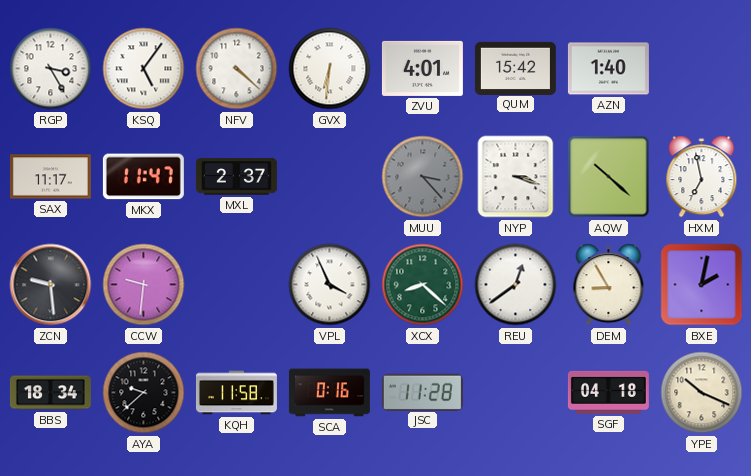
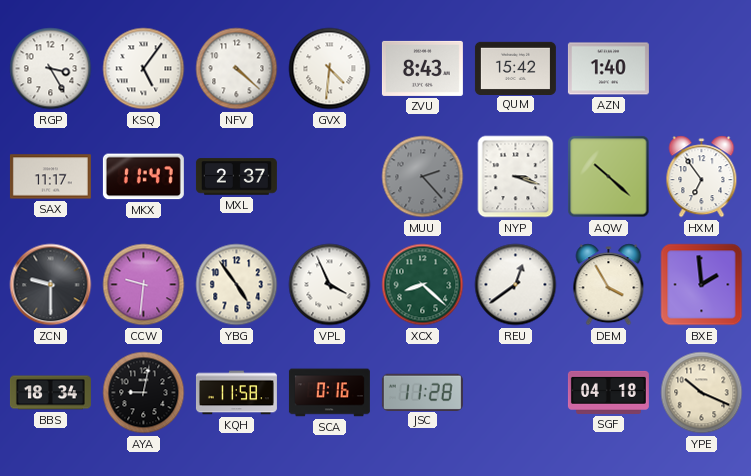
GVX: 6:31 -> 4:31
ZVU: 4:01 -> 8:43
MUU: 3:23 -> 2:23
HXM: 6:58 -> 6:54
ZCN: 9:29 -> 9:30
YBG: none -> 4:54
DEM: 8:55 -> 3:55
BXE: 2:02 -> 1:59
AYA: 9:38 -> 9:02
